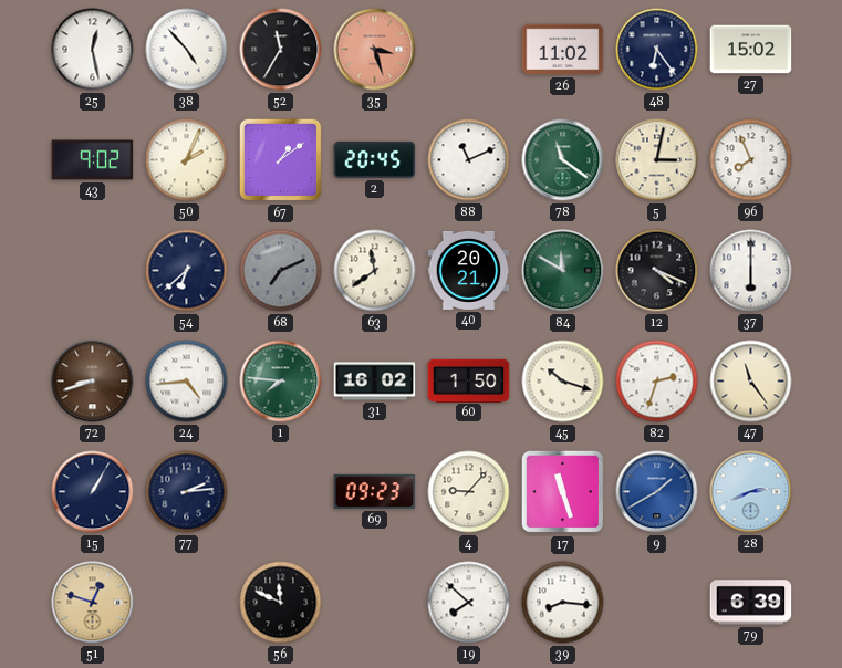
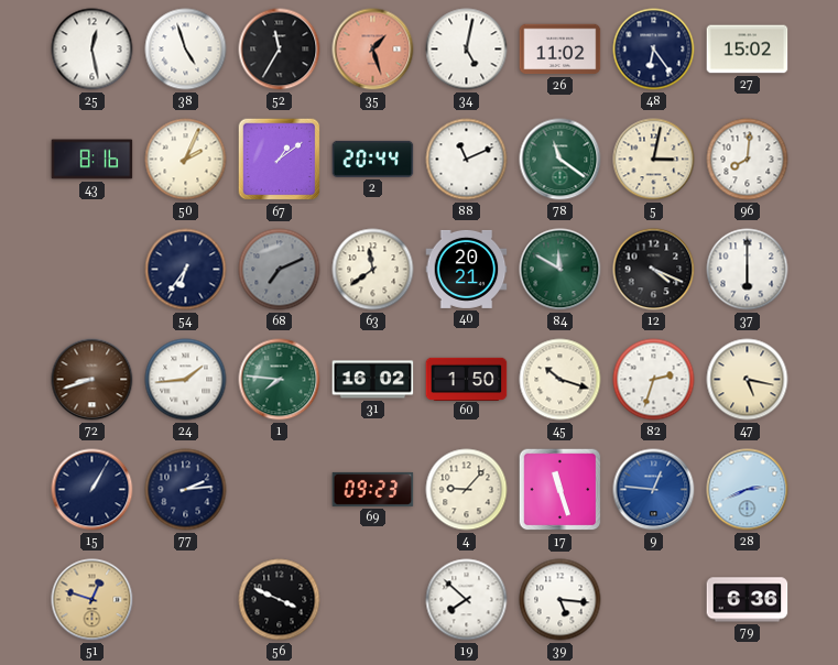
38: 4:53 -> 4:57
35: 3:27 -> 1:27
34: none -> 5:02
43: 9:02 -> 8:16
2: 20:45 -> 20:44
96: 7:56 -> 8:01
54: 6:38 -> 6:36
24: 4:44 -> 1:44
47: 11:24 -> 5:17
9: 1:40 -> 12:46
56: 11:49 -> 3:49
39: 8:16 -> 5:16
79: 6:39 -> 6:36
